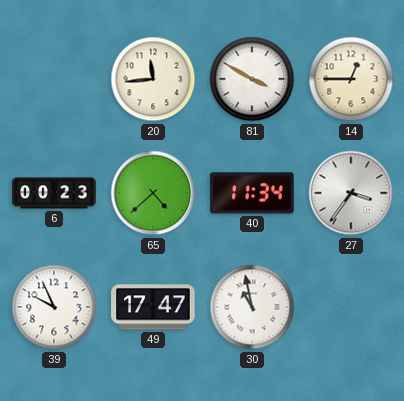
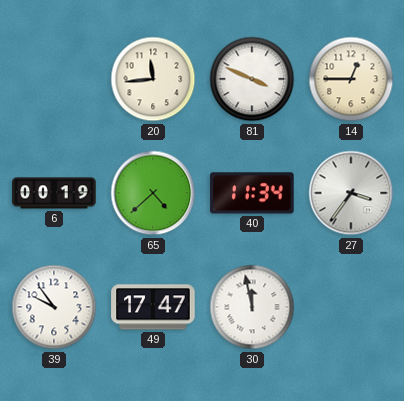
81: 3:50 -> 3:49
6: 00:23 -> 00:19
39: 9:56 -> 9:54
30: 10:58 -> 11:58
